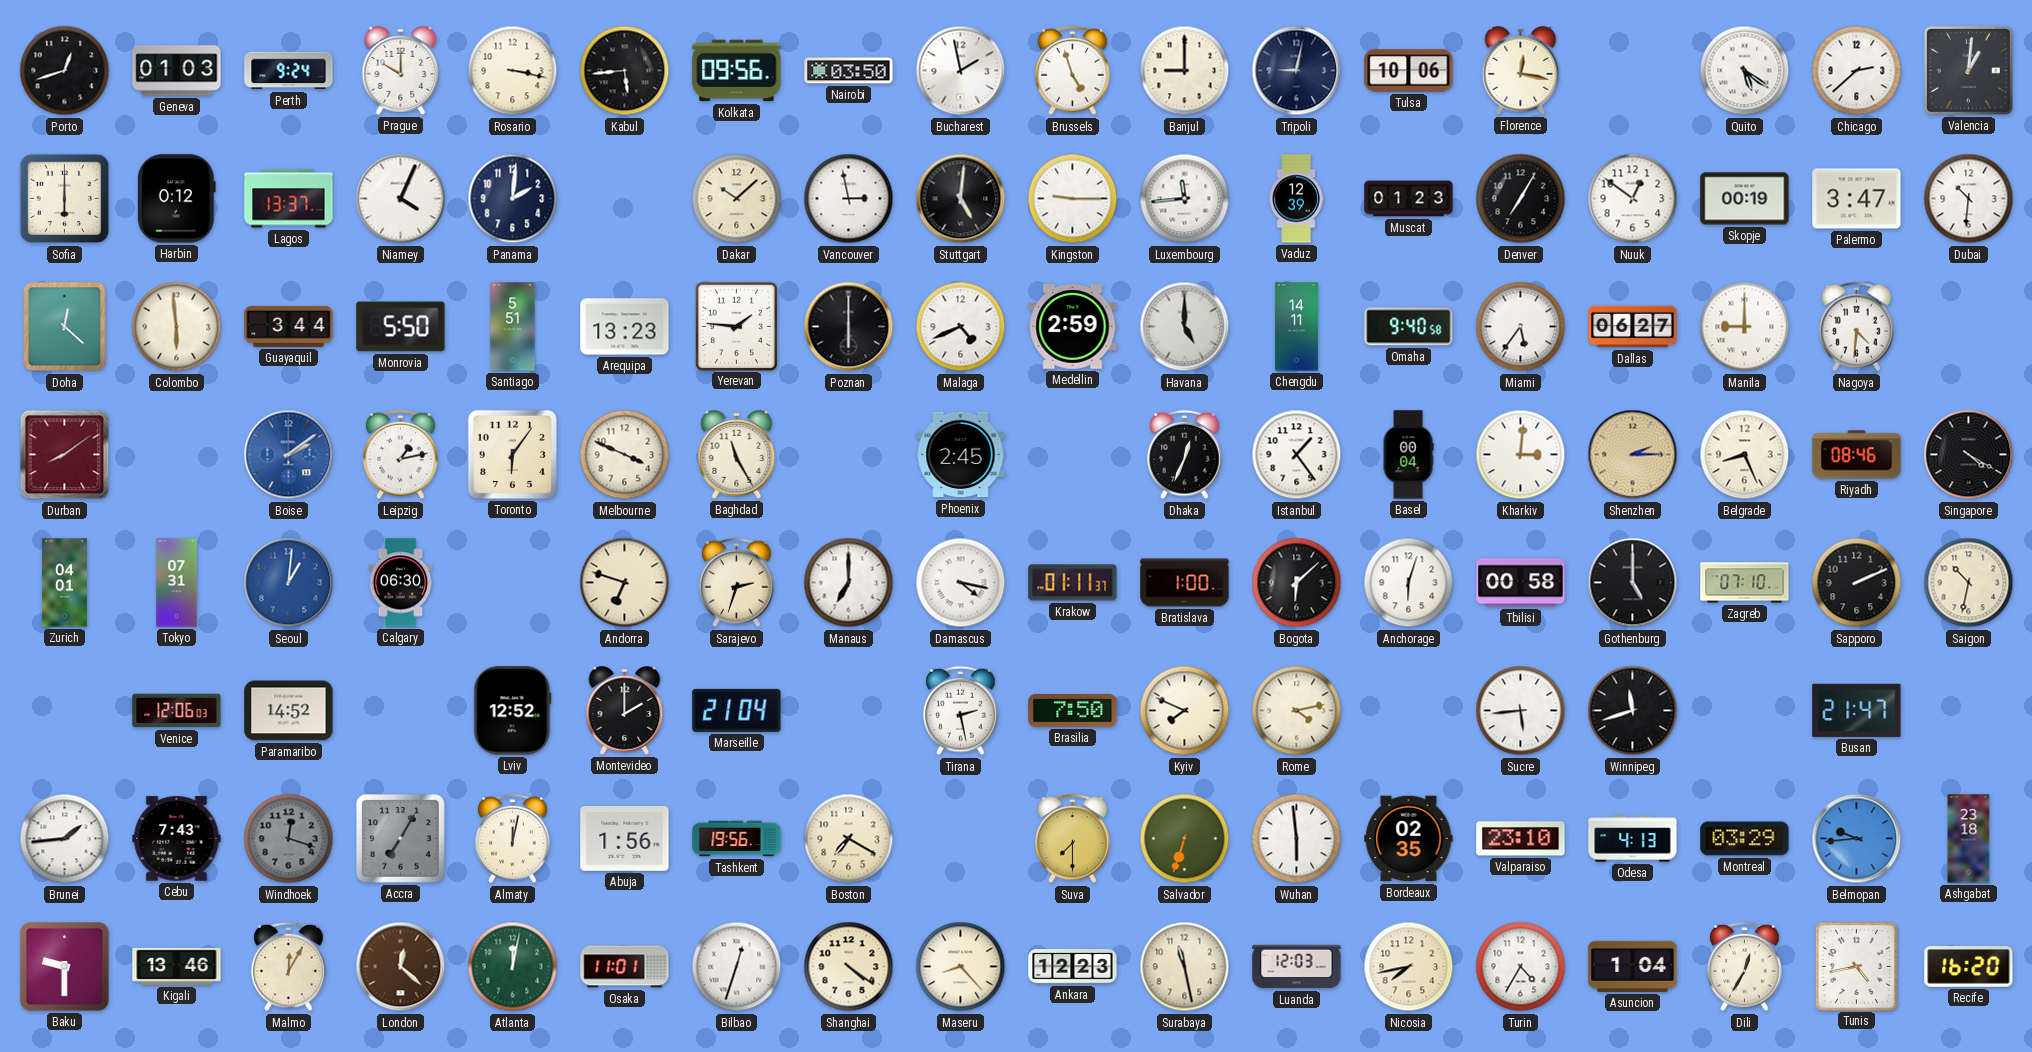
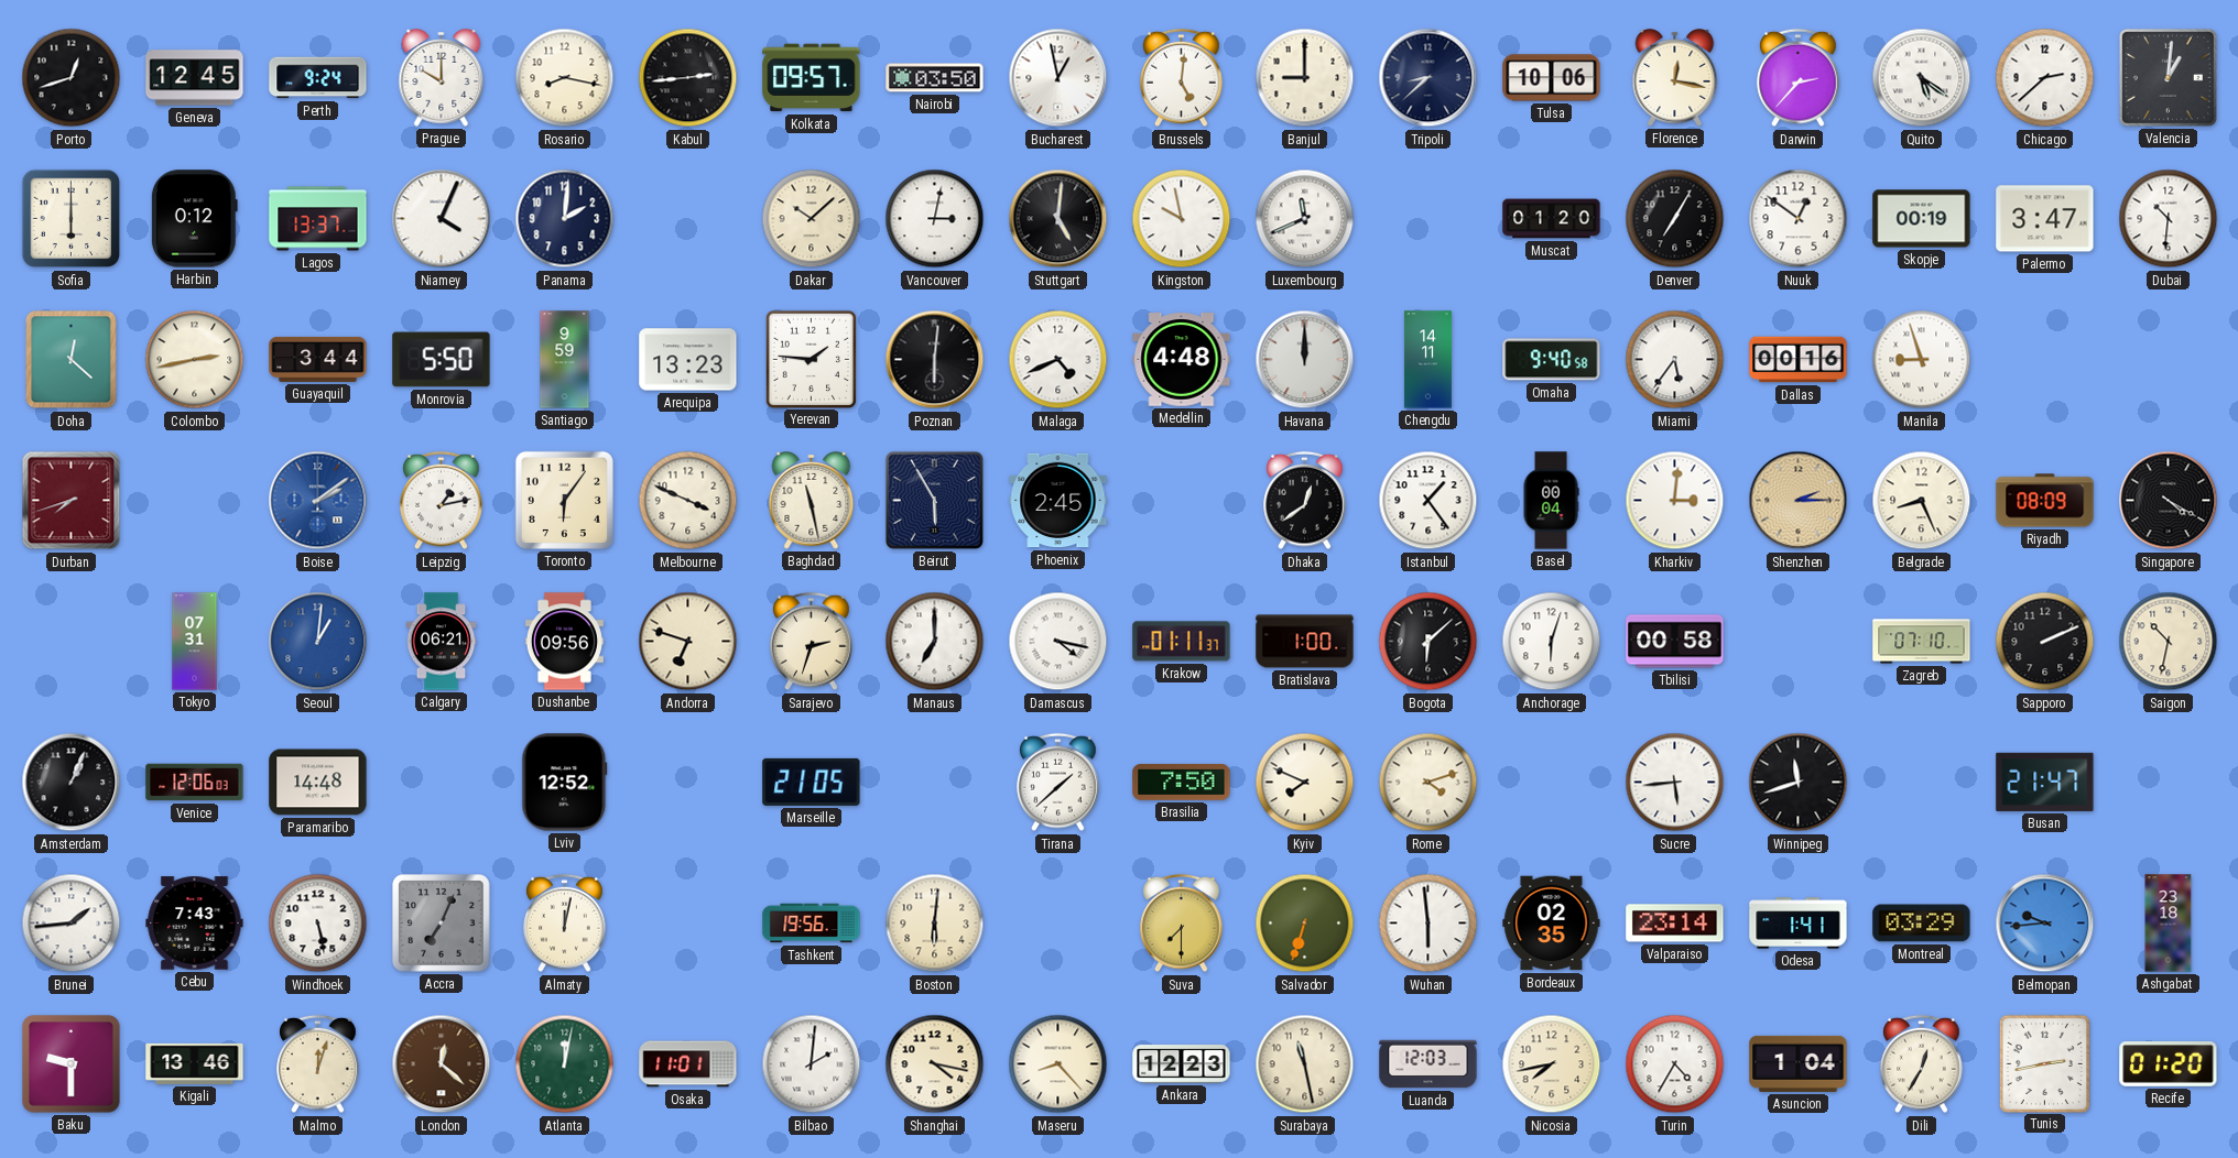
Geneva: 01:03 -> 12:45
Rosario: 3:17 -> 8:17
Kabul: 5:44 -> 2:44
Kolkata: 09:56 -> 09:57
Bucharest: 1:58 -> 12:58
Brussels: 4:57 -> 5:01
Tripoli: 9:02 -> 8:38
Darwin: none -> 2:37
Vancouver: 2:58 -> 3:02
Kingston: 9:15 -> 9:58
Luxembourg: 11:44 -> 11:41
Vaduz: 12:39 -> none
Muscat: 01:23 -> 01:20
Colombo: 5:59 -> 2:43
Santiago: 5:51 -> 9:59
Poznan: 6:00 -> 6:01
Medellin: 2:59 -> 4:48
Havana: 5:00 -> 12:00
Dallas: 06:27 -> 00:16
Manila: 9:00 -> 8:57
Nagoya: 4:31 -> none
Durban: 8:09 -> 7:42
Baghdad: 11:25 -> 11:28
Beirut: none -> 5:55
Dhaka: 12:34 -> 12:39
Riyadh: 08:46 -> 08:09
Zurich: 04:01 -> none
Calgary: 06:30 -> 06:21
Dushanbe: none -> 09:56
Gothenburg: 5:00 -> none
Amsterdam: none -> 1:04
Paramaribo: 14:52 -> 14:48
Montevideo: 2:00 -> none
Marseille: 21:04 -> 21:05
Tirana: 2:28 -> 1:38
Rome: 4:13 -> 4:12
Windhoek: 12:18 -> 5:28
Windhoek dial: grey -> white
Accra: 7:05 -> 7:04
Abuja: 1:56 -> none
Boston: 7:20 -> 6:01
Valparaiso: 23:10 -> 23:14
Odesa: 4:13 -> 1:41
Malmo: 12:05 -> 12:03
Bilbao: 12:33 -> 2:01
Shanghai: 4:21 -> 4:17
Tunis: 4:43 -> 2:43
Recife: 16:20 -> 01:20
